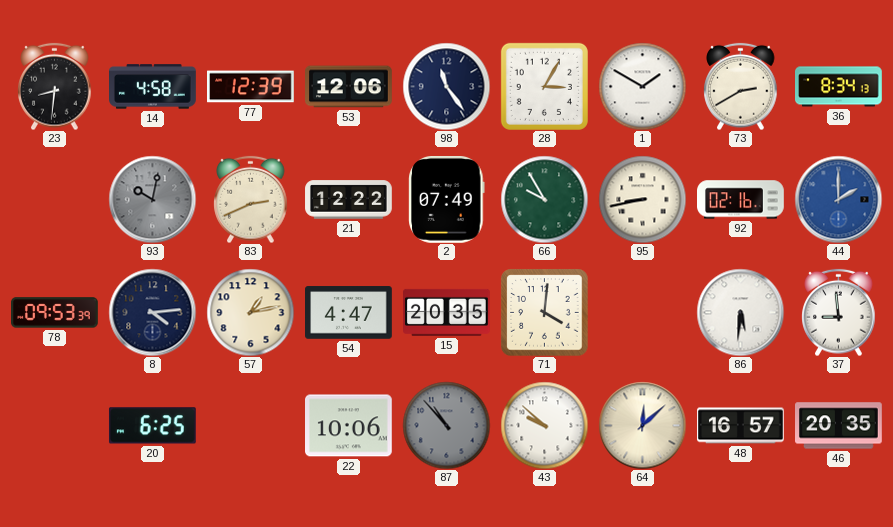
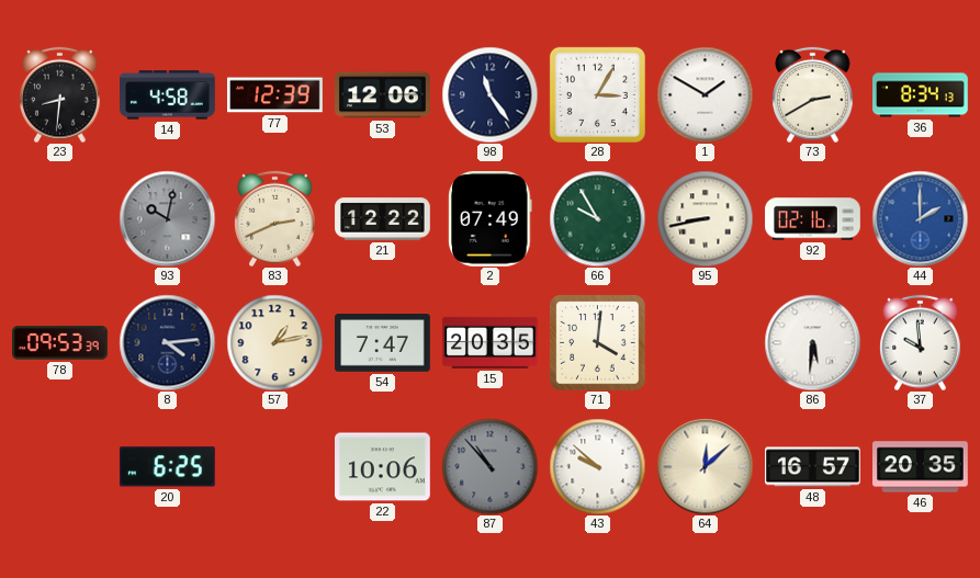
54: 4:47 -> 7:47
37: 8:59 -> 9:59
